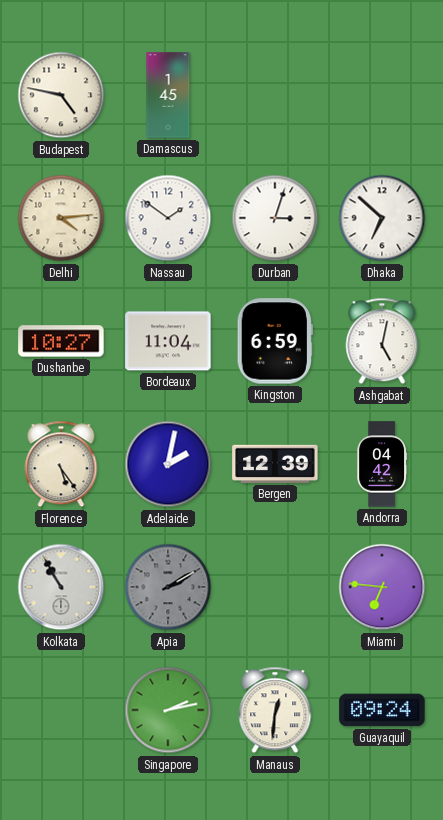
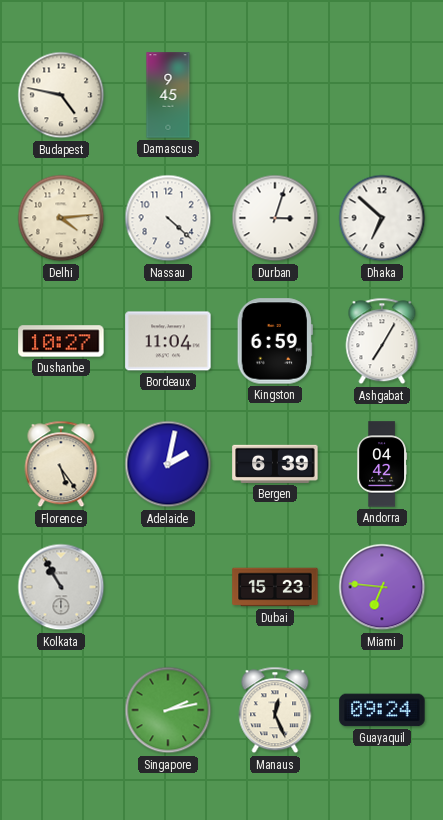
Damascus: 1:45 -> 9:45
Nassau: 1:51 -> 4:22
Ashgabat: 5:02 -> 7:05
Bergen: 12:39 -> 6:39
Apia: 2:10 -> none
Dubai: none -> 15:23
Manaus: 12:31 -> 12:26
